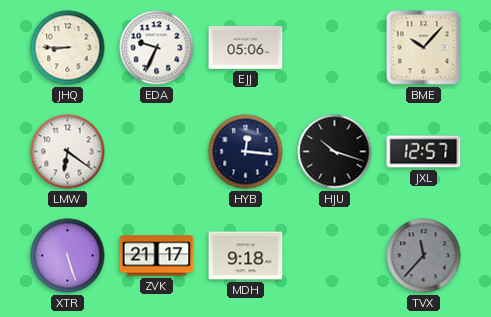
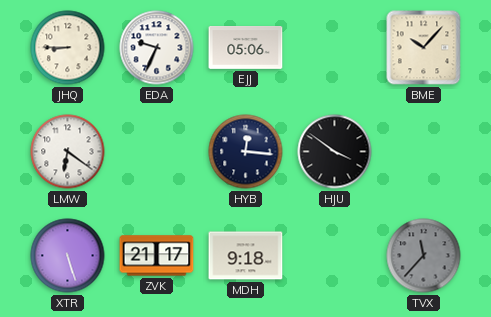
HJU: 10:18 -> 3:51
JXL: 12:57 -> none
